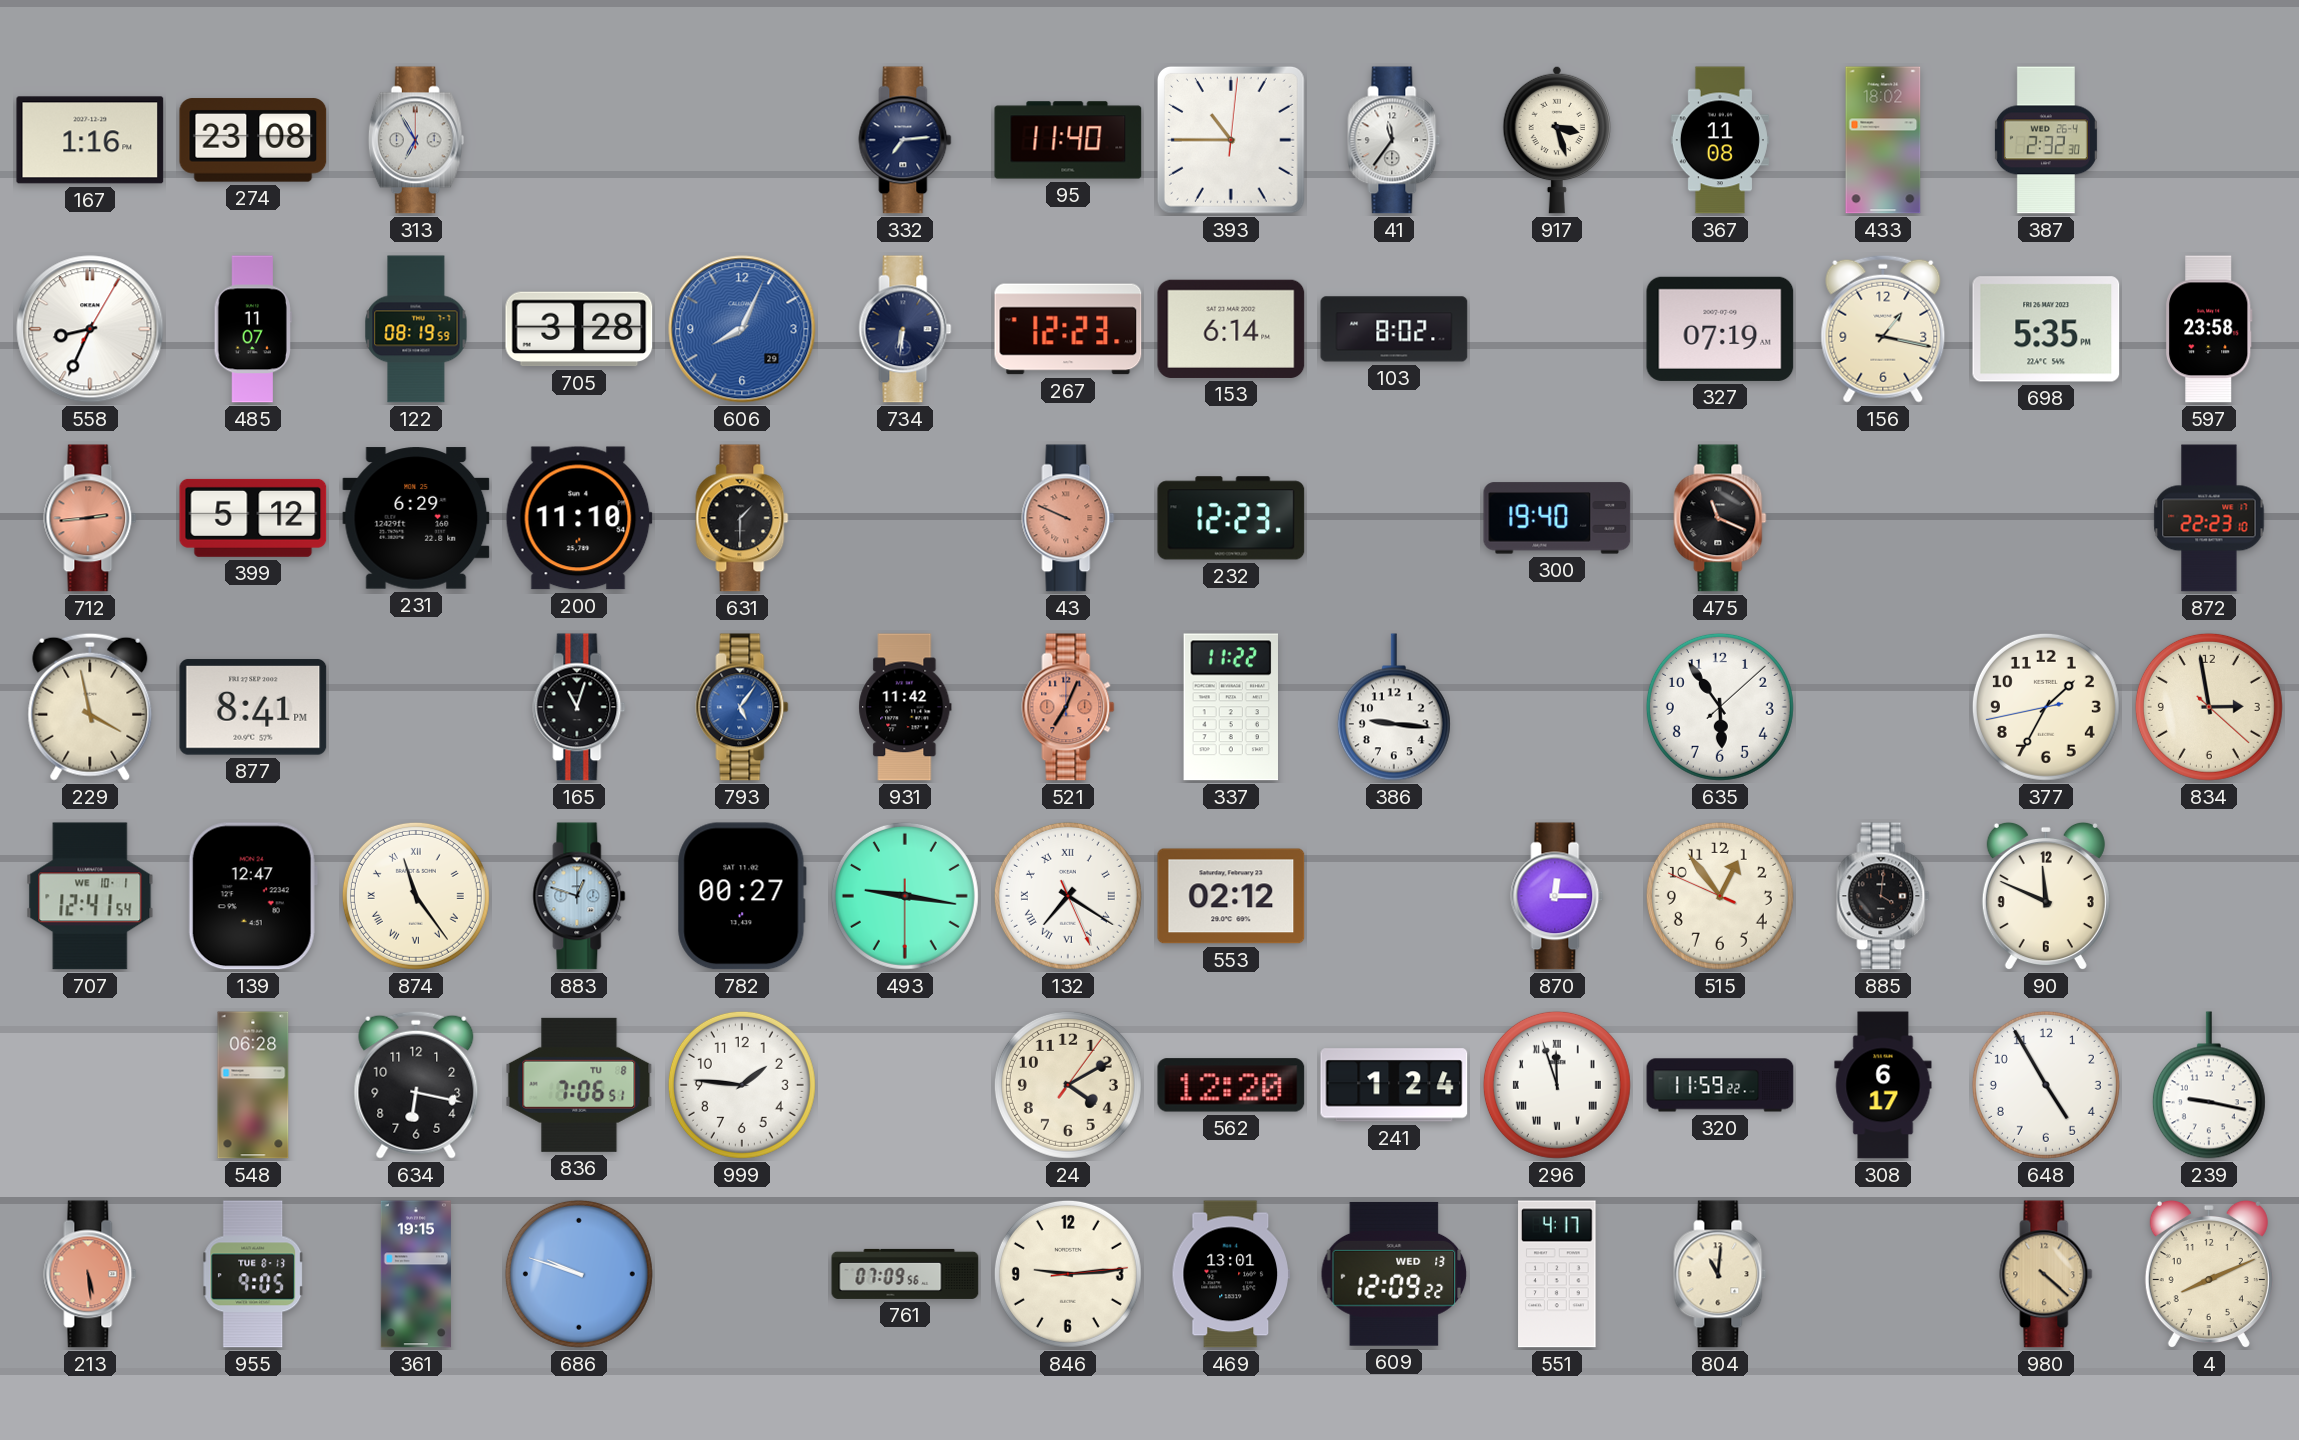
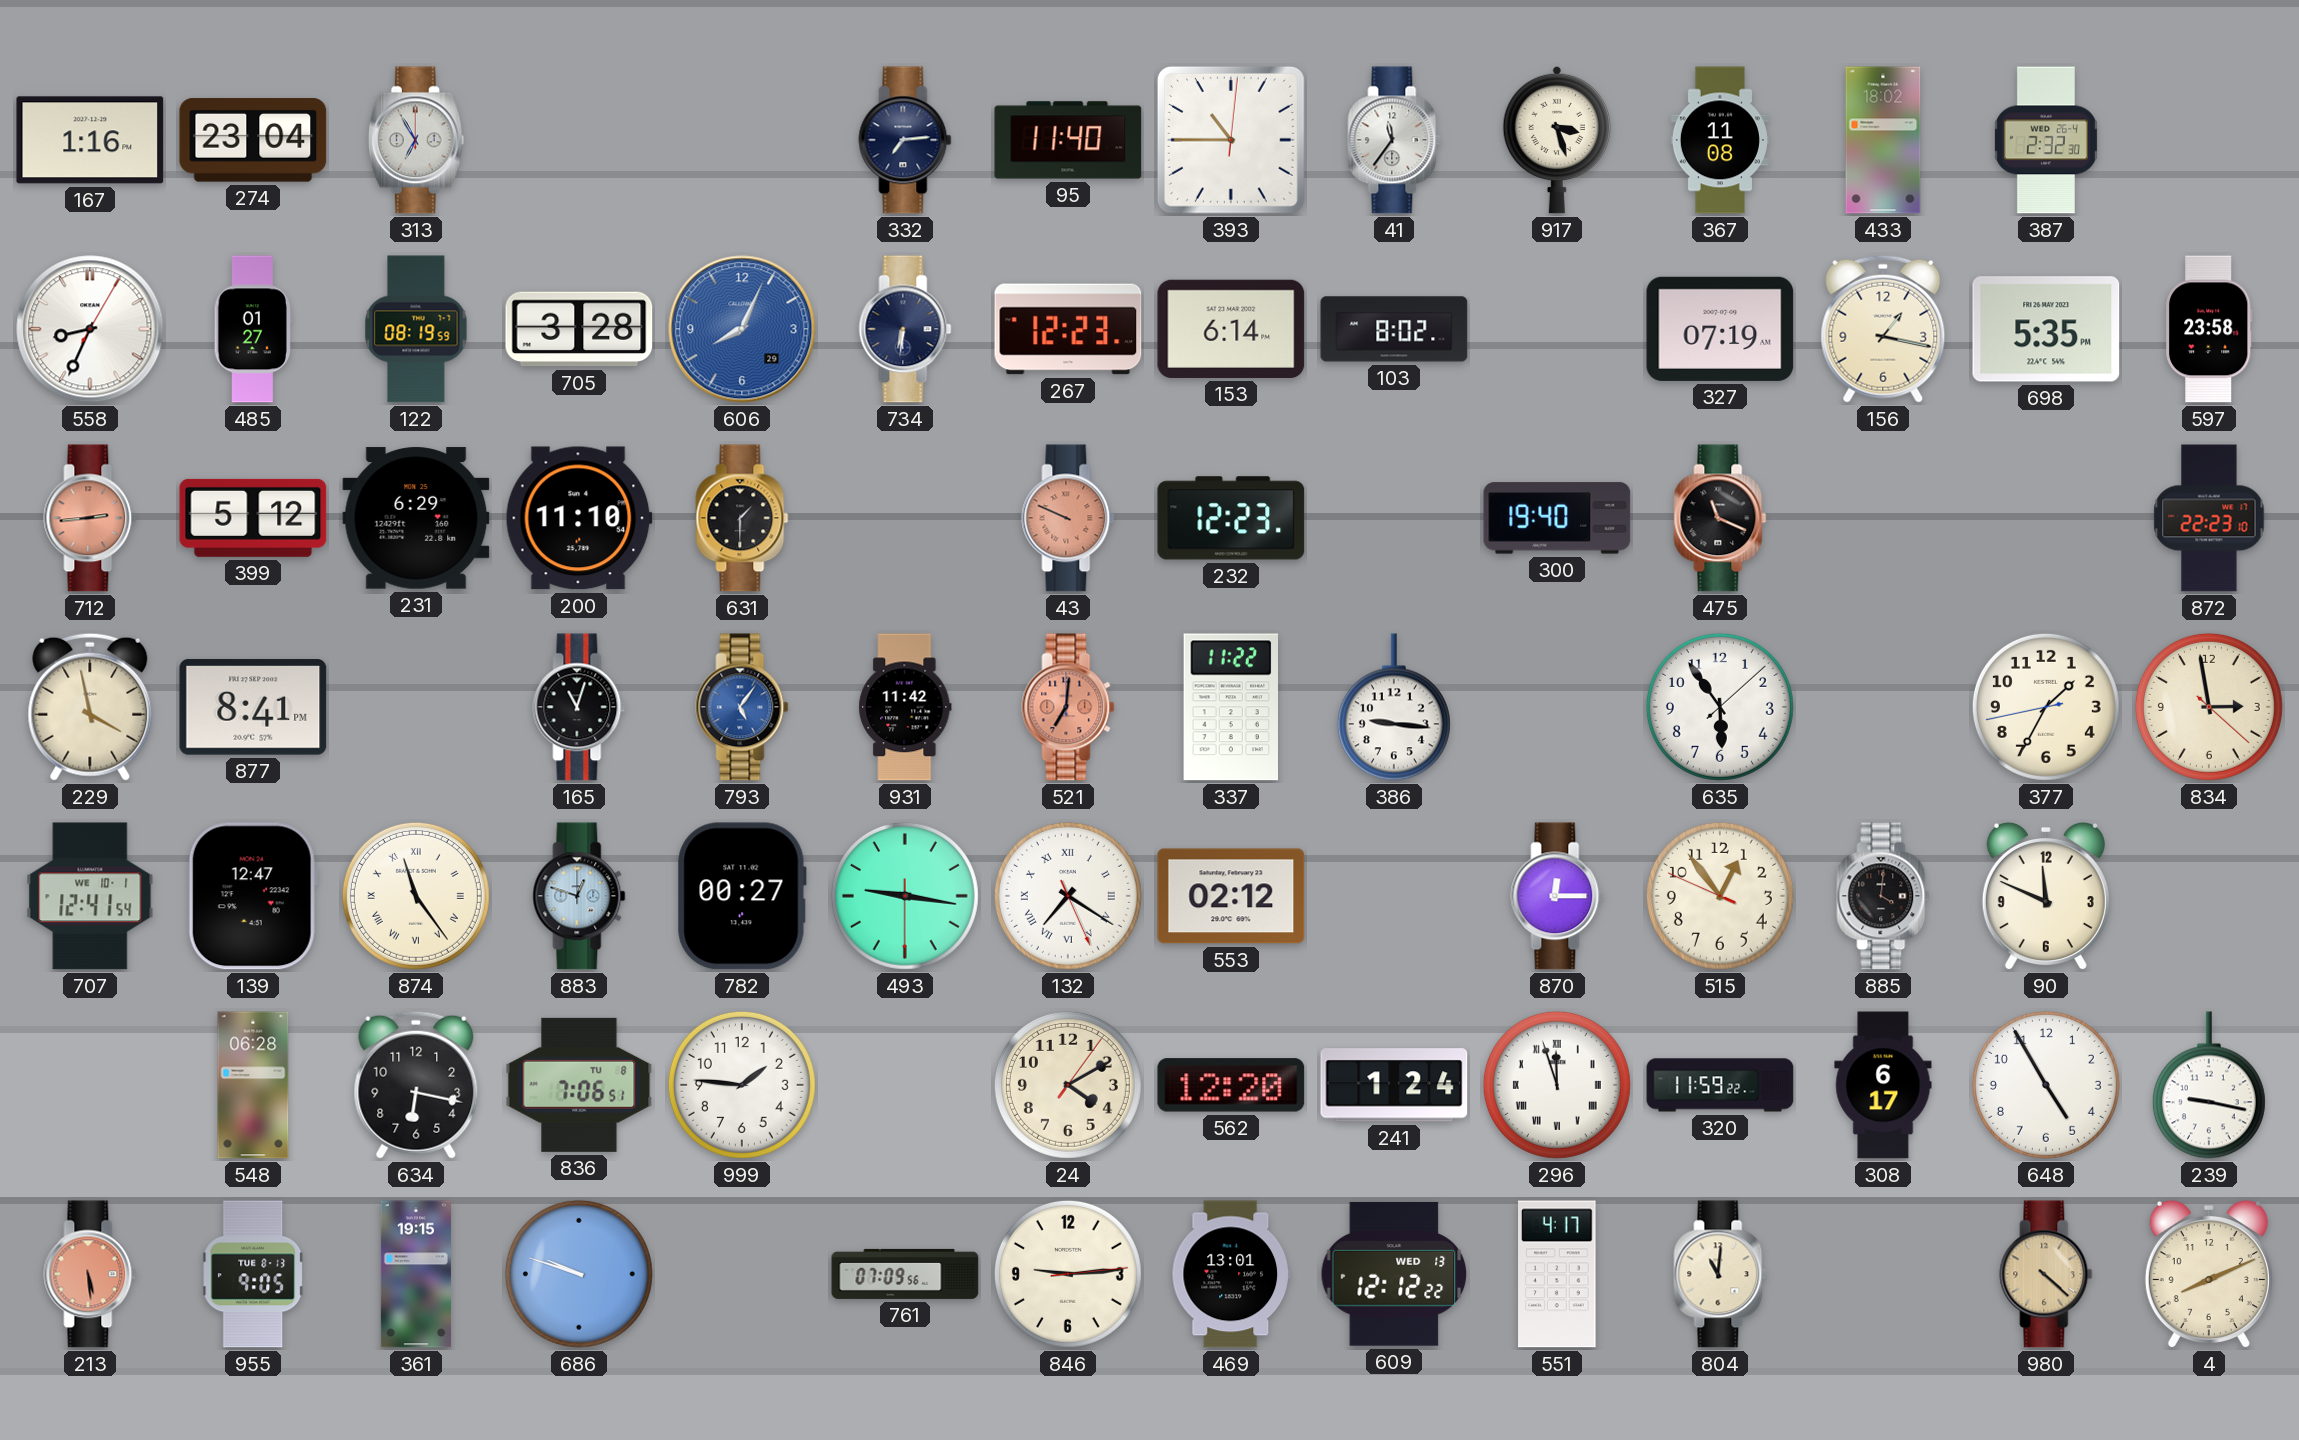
274: 23:08 -> 23:04
485: 11:07 -> 01:27
521: 7:04 -> 7:01
609: 12:09 -> 12:12
